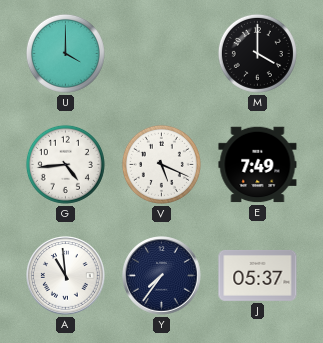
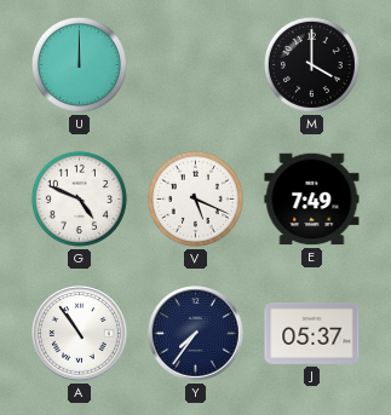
U: 4:00 -> 12:00
G: 4:44 -> 4:49
A: 10:59 -> 10:54
